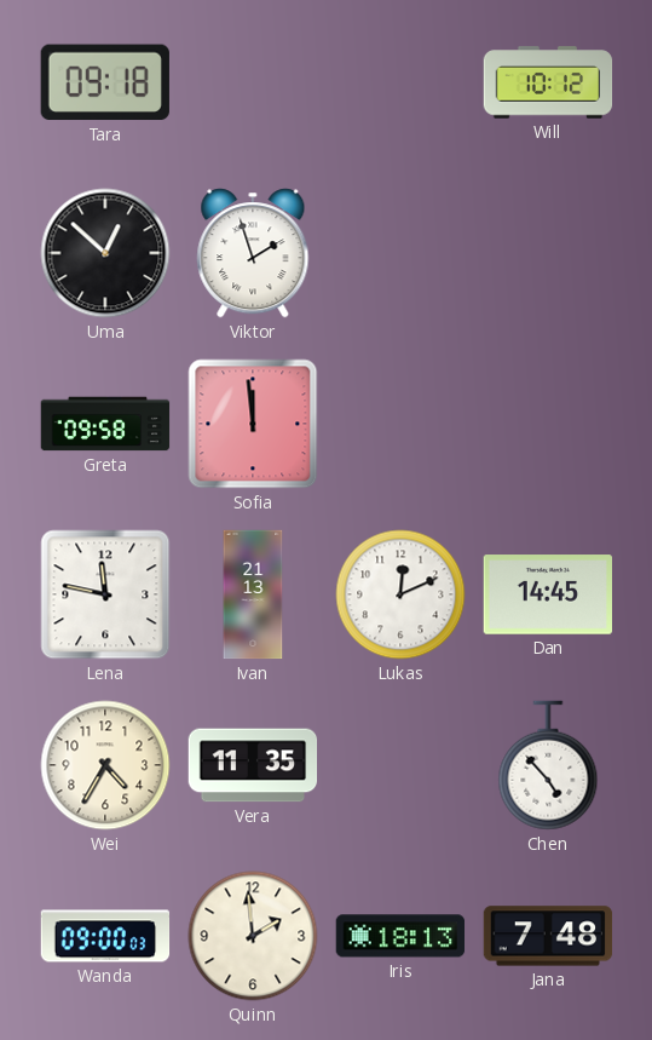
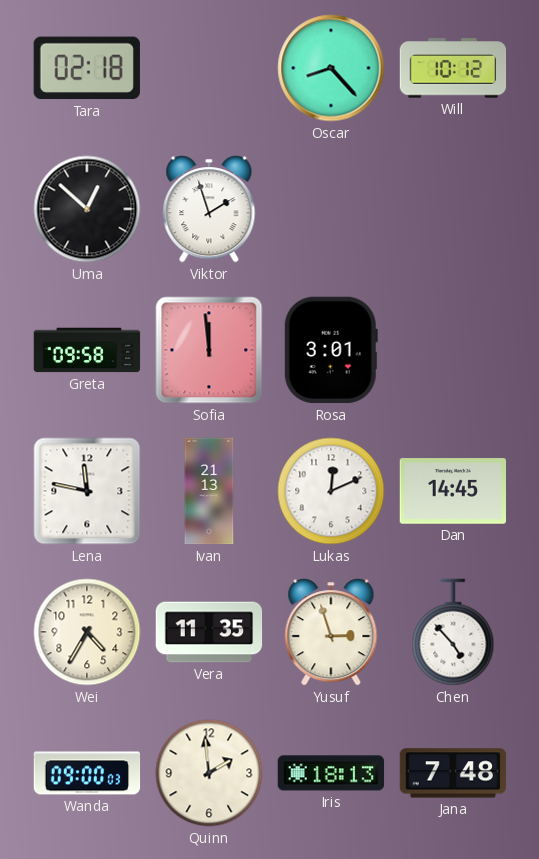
Tara: 09:18 -> 02:18
Oscar: none -> 8:23
Rosa: none -> 3:01
Yusuf: none -> 2:57
